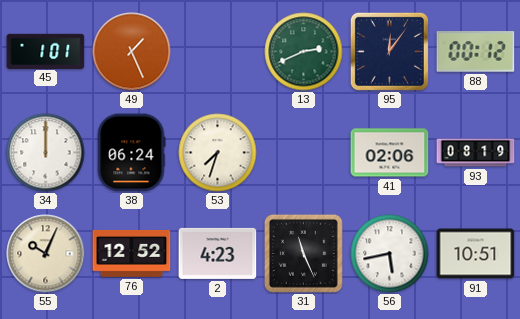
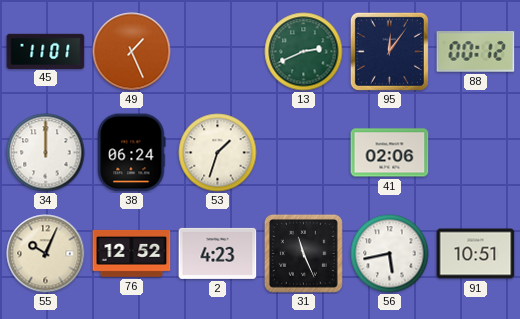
45: 1:01 -> 11:01
53: 7:33 -> 1:33
93: 08:19 -> none
